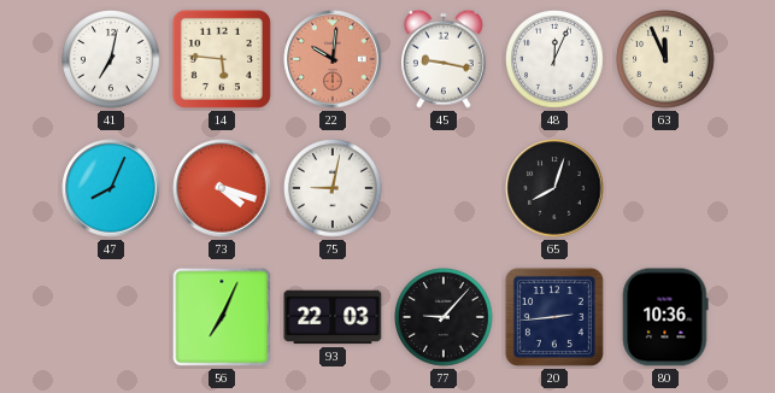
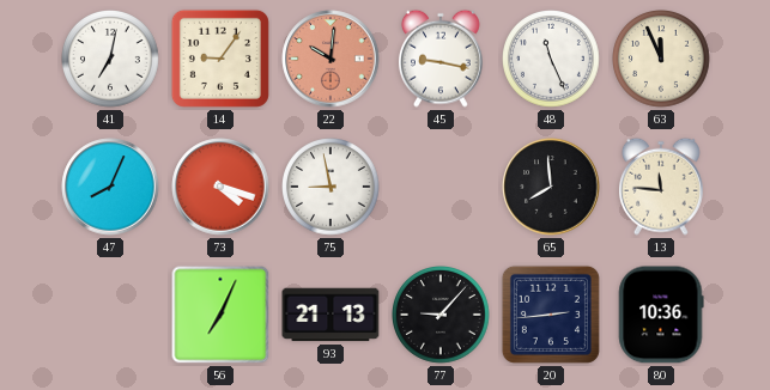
14: 5:46 -> 9:06
48: 12:04 -> 11:26
75: 9:02 -> 8:58
65: 8:03 -> 7:59
13: none -> 11:46
93: 22:03 -> 21:13
